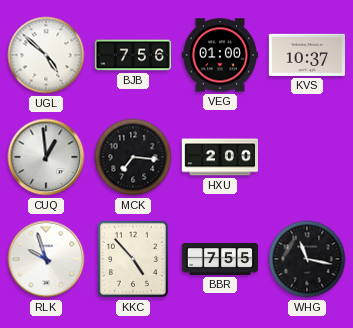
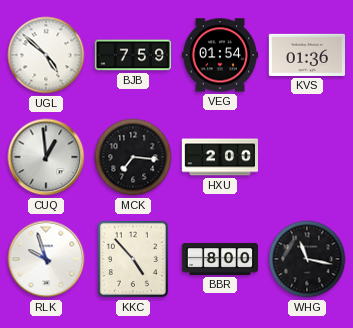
BJB: 7:56 -> 7:59
VEG: 01:00 -> 01:54
KVS: 10:37 -> 01:36
BBR: 7:55 -> 8:00
